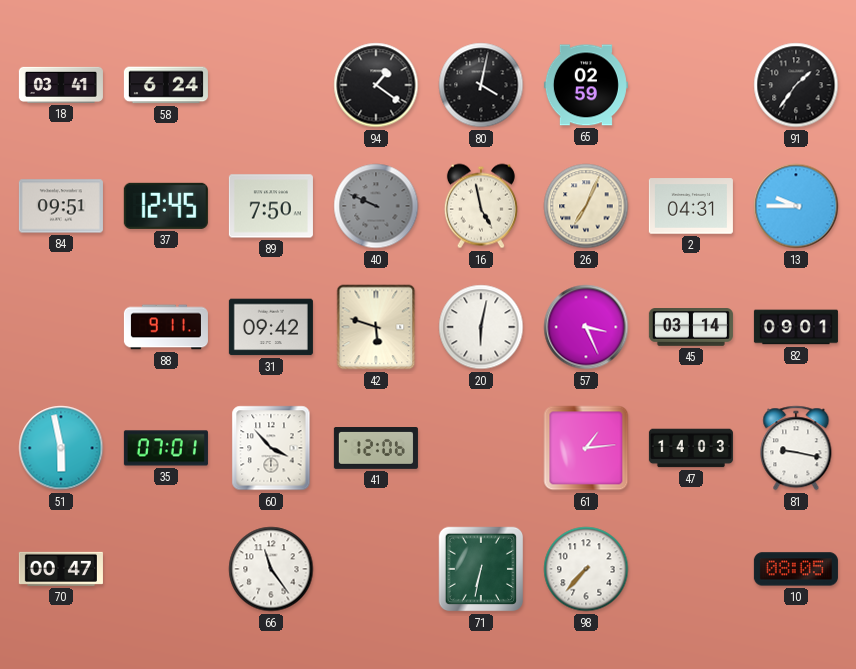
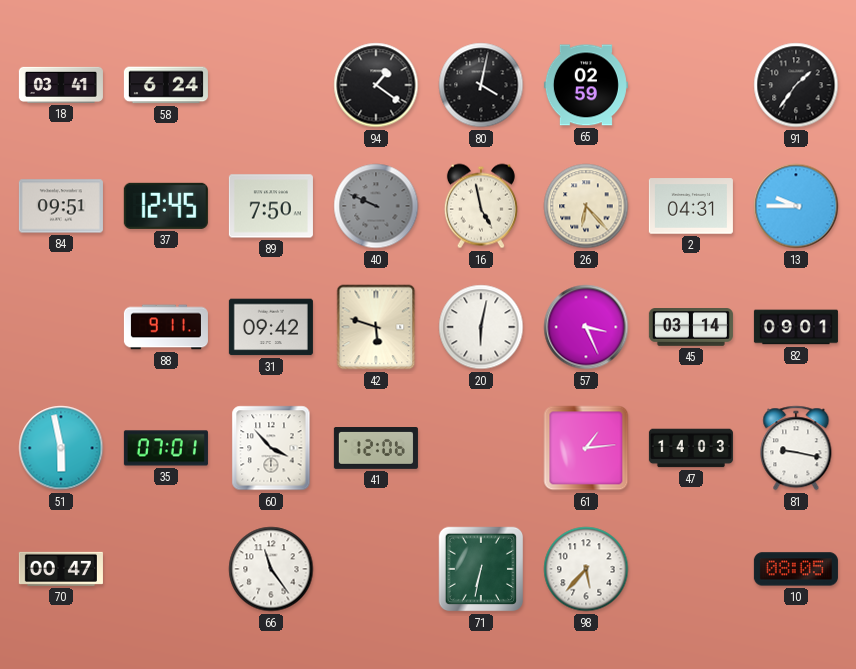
26: 7:04 -> 6:23
98: 7:37 -> 5:37
